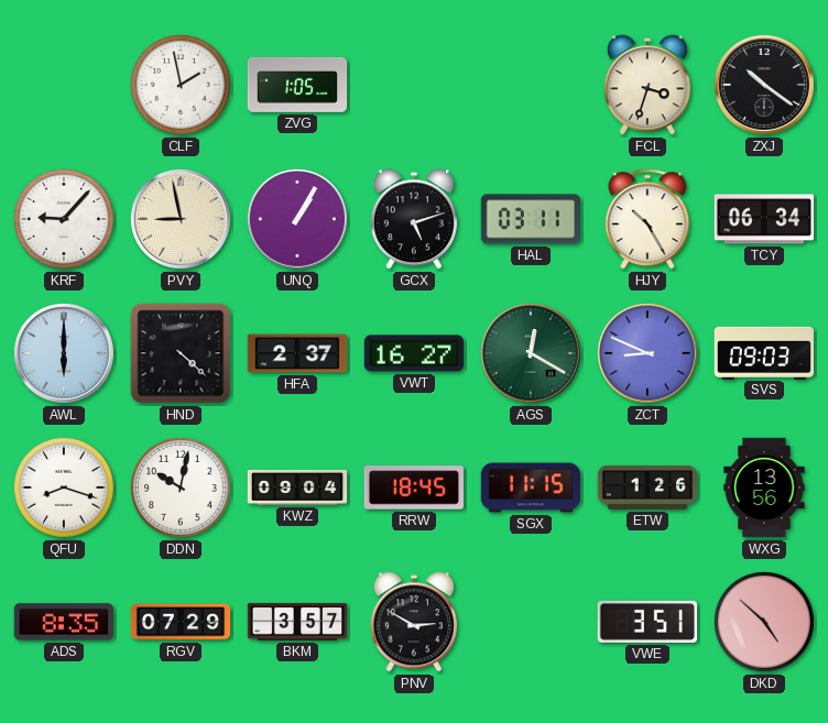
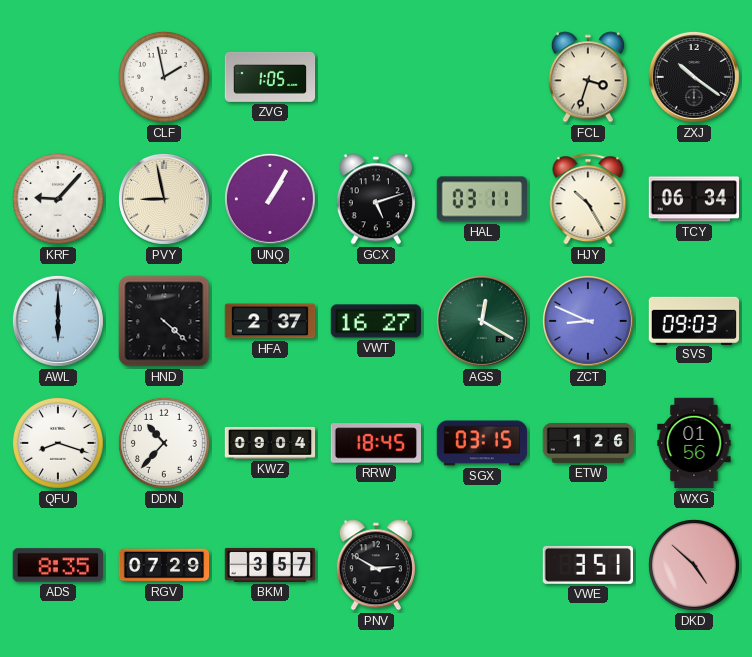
DDN: 10:02 -> 10:37
SGX: 11:15 -> 03:15
WXG: 13:56 -> 01:56
